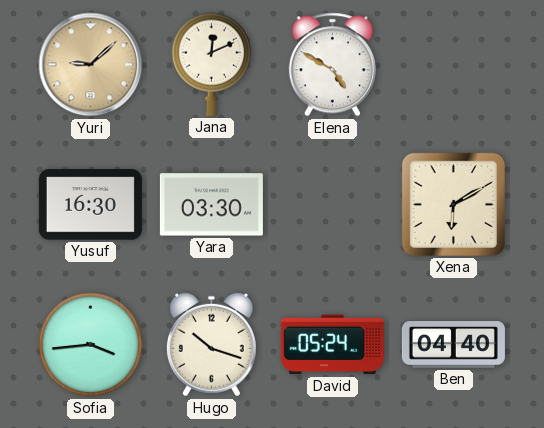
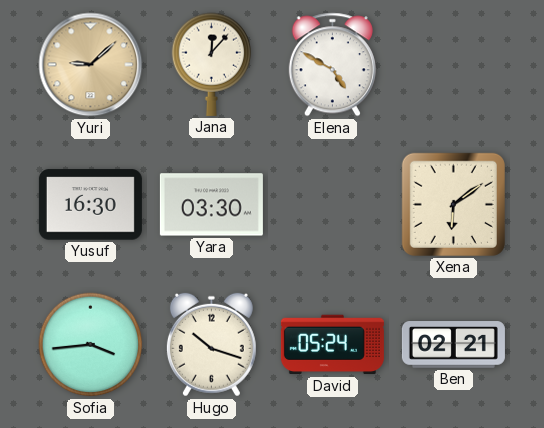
Jana: 12:11 -> 12:07
Xena: 6:10 -> 6:09
Ben: 04:40 -> 02:21
